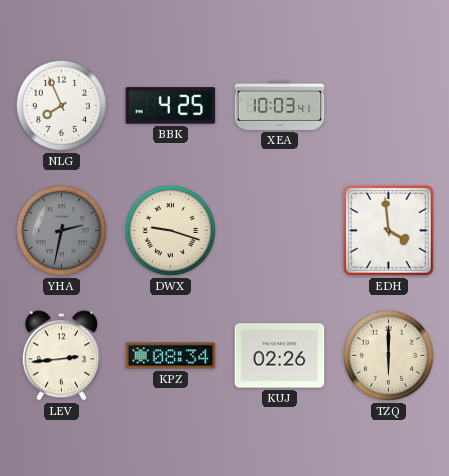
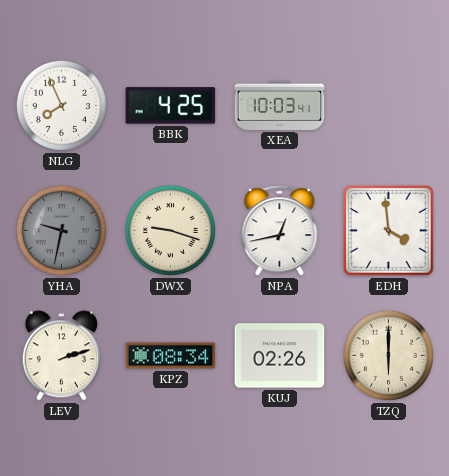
YHA: 2:32 -> 9:32
NPA: none -> 12:43
LEV: 2:44 -> 2:12
